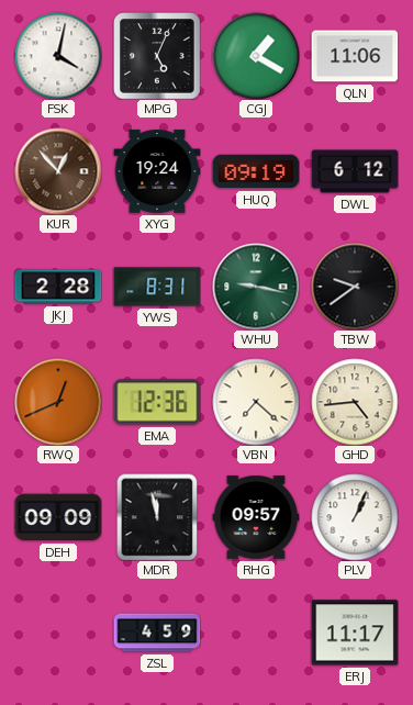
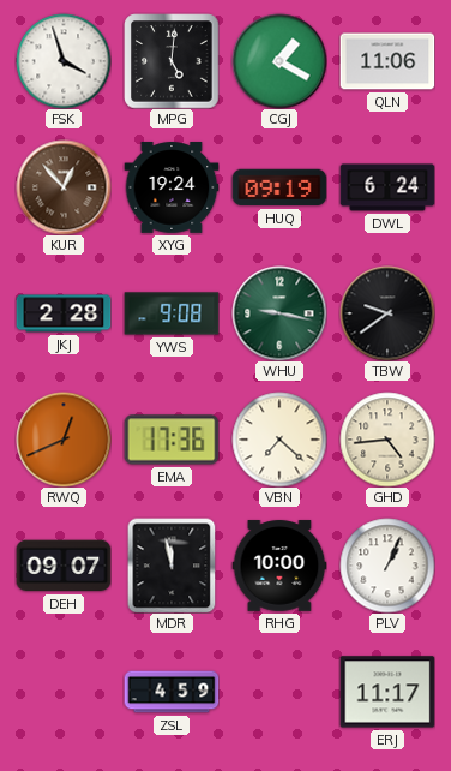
FSK: 4:02 -> 3:57
MPG: 5:04 -> 5:01
DWL: 6:12 -> 6:24
YWS: 8:31 -> 9:08
EMA: 12:36 -> 17:36
DEH: 09:09 -> 09:07
RHG: 09:57 -> 10:00
